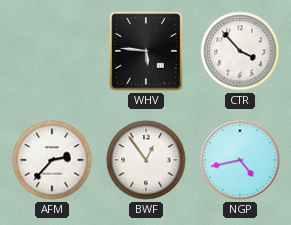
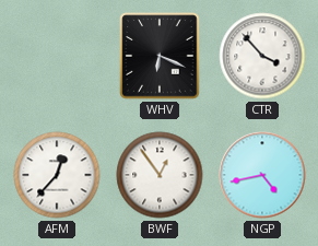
WHV: 5:46 -> 6:19
AFM: 2:37 -> 12:37
